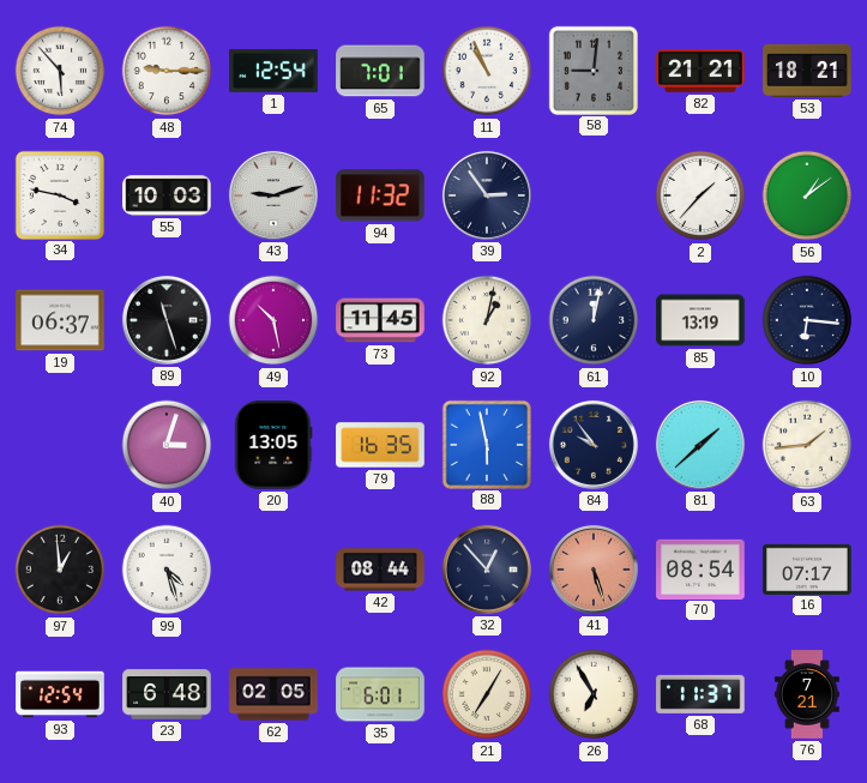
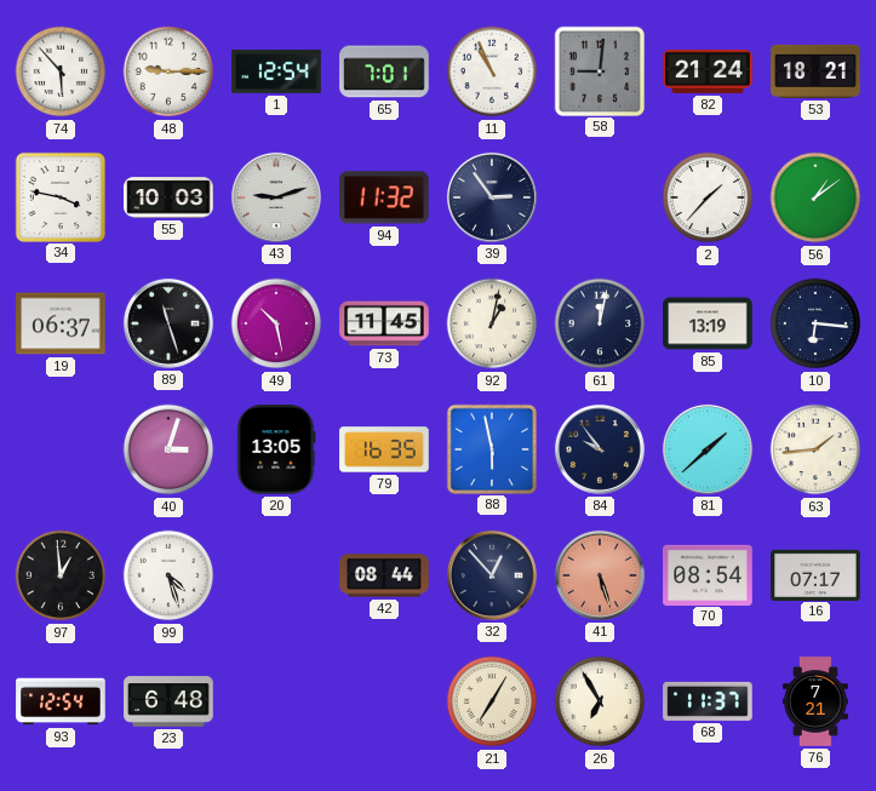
82: 21:21 -> 21:24
62: 02:05 -> none
35: 6:01 -> none
